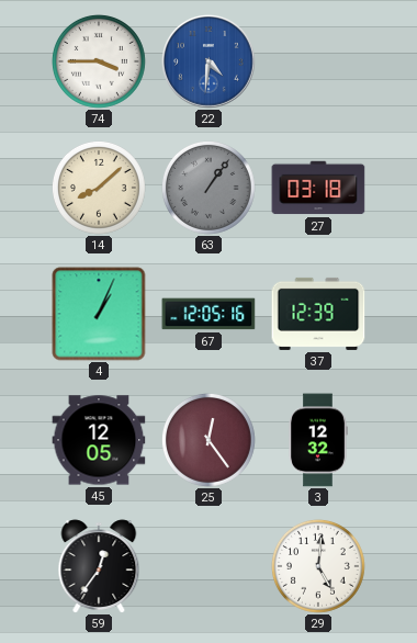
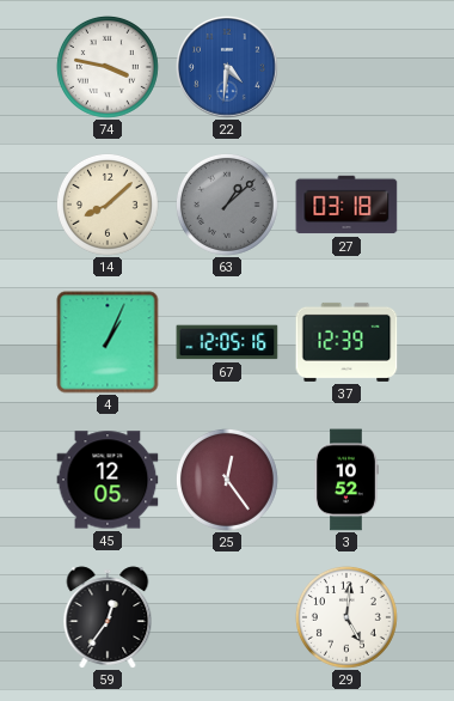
74: 3:45 -> 3:47
63: 1:06 -> 1:08
3: 12:32 -> 10:52
